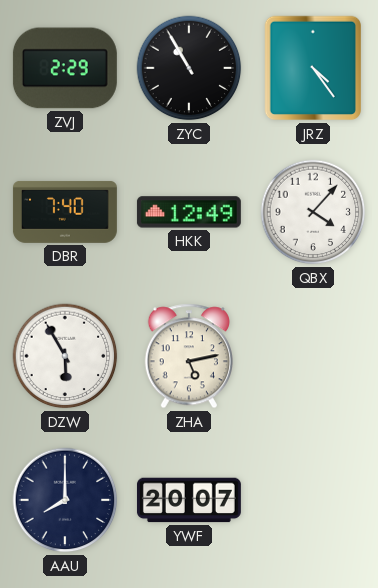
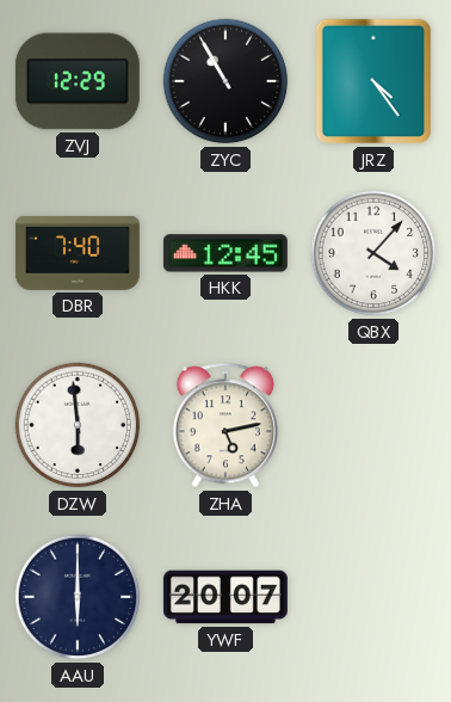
ZVJ: 2:29 -> 12:29
HKK: 12:49 -> 12:45
DZW: 5:55 -> 5:59
AAU: 8:00 -> 6:00
